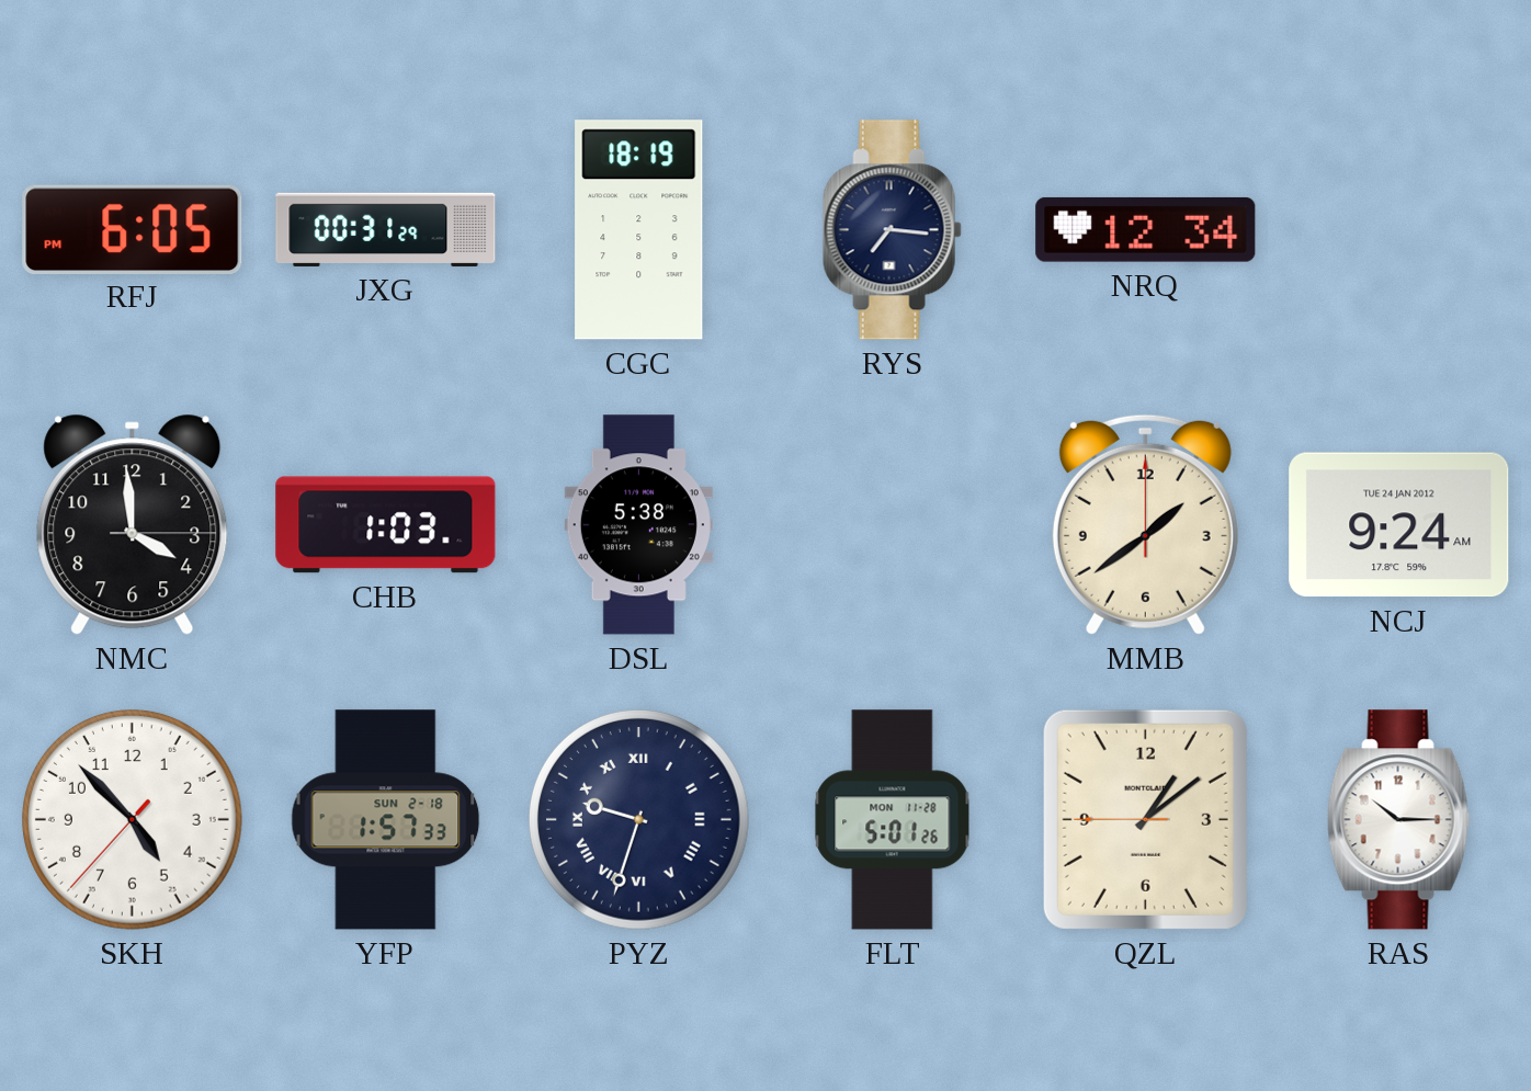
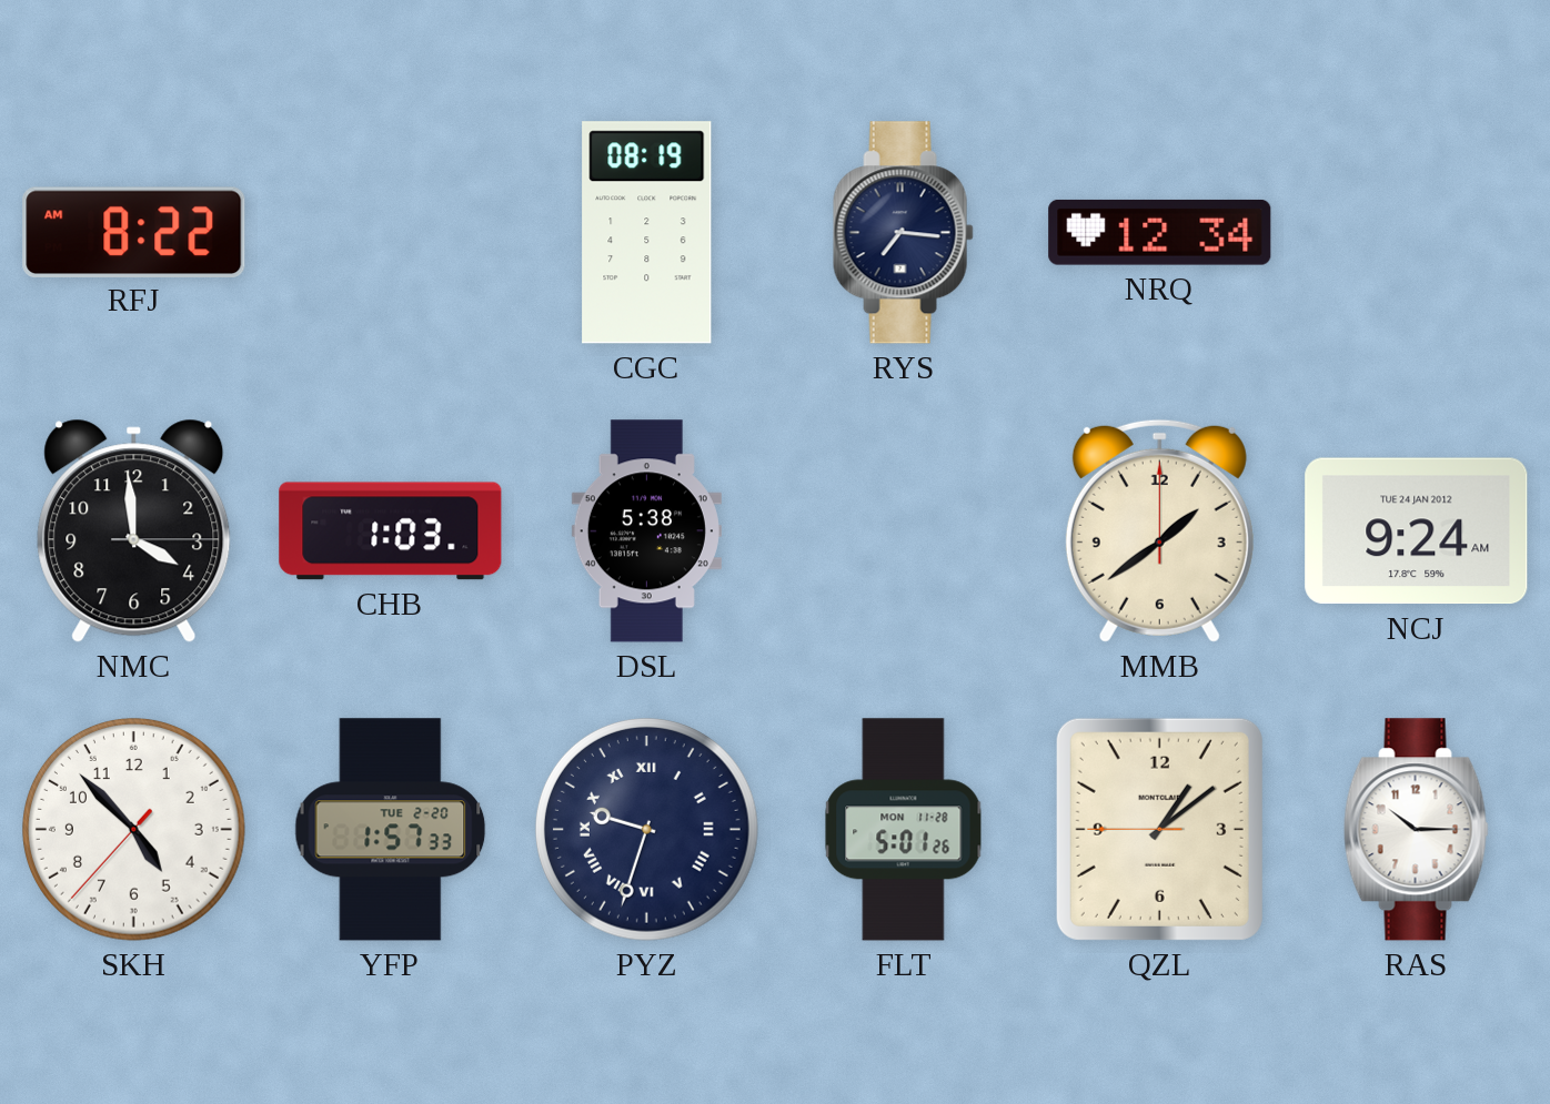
RFJ: 6:05 -> 8:22
JXG: 00:31 -> none
CGC: 18:19 -> 08:19
YFP date: SUN 2-18 -> TUE 2-20
